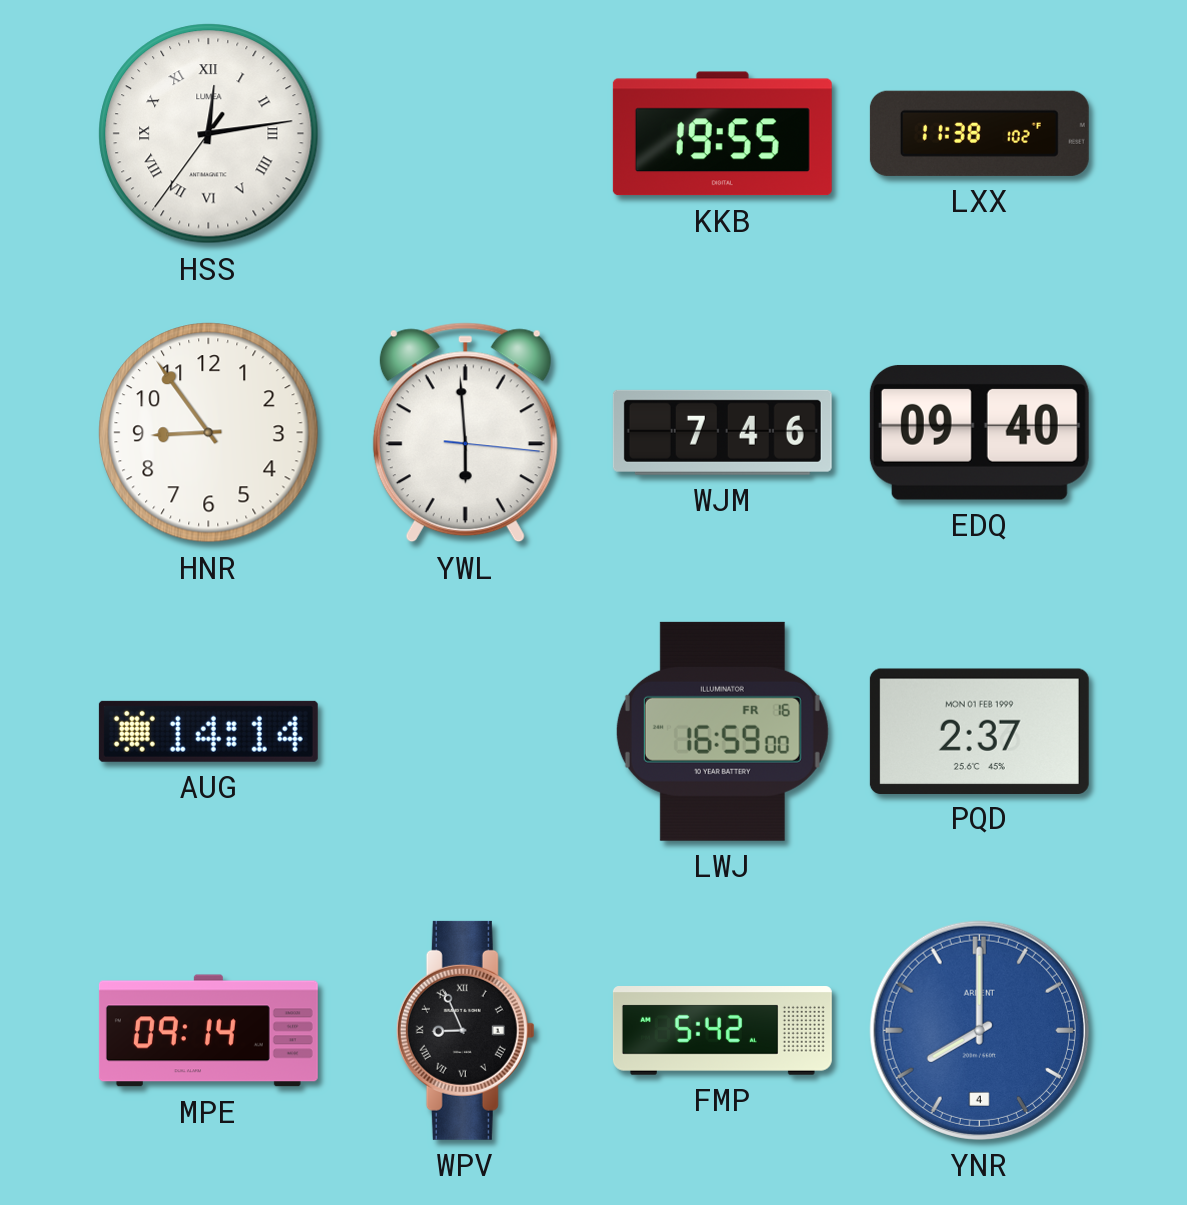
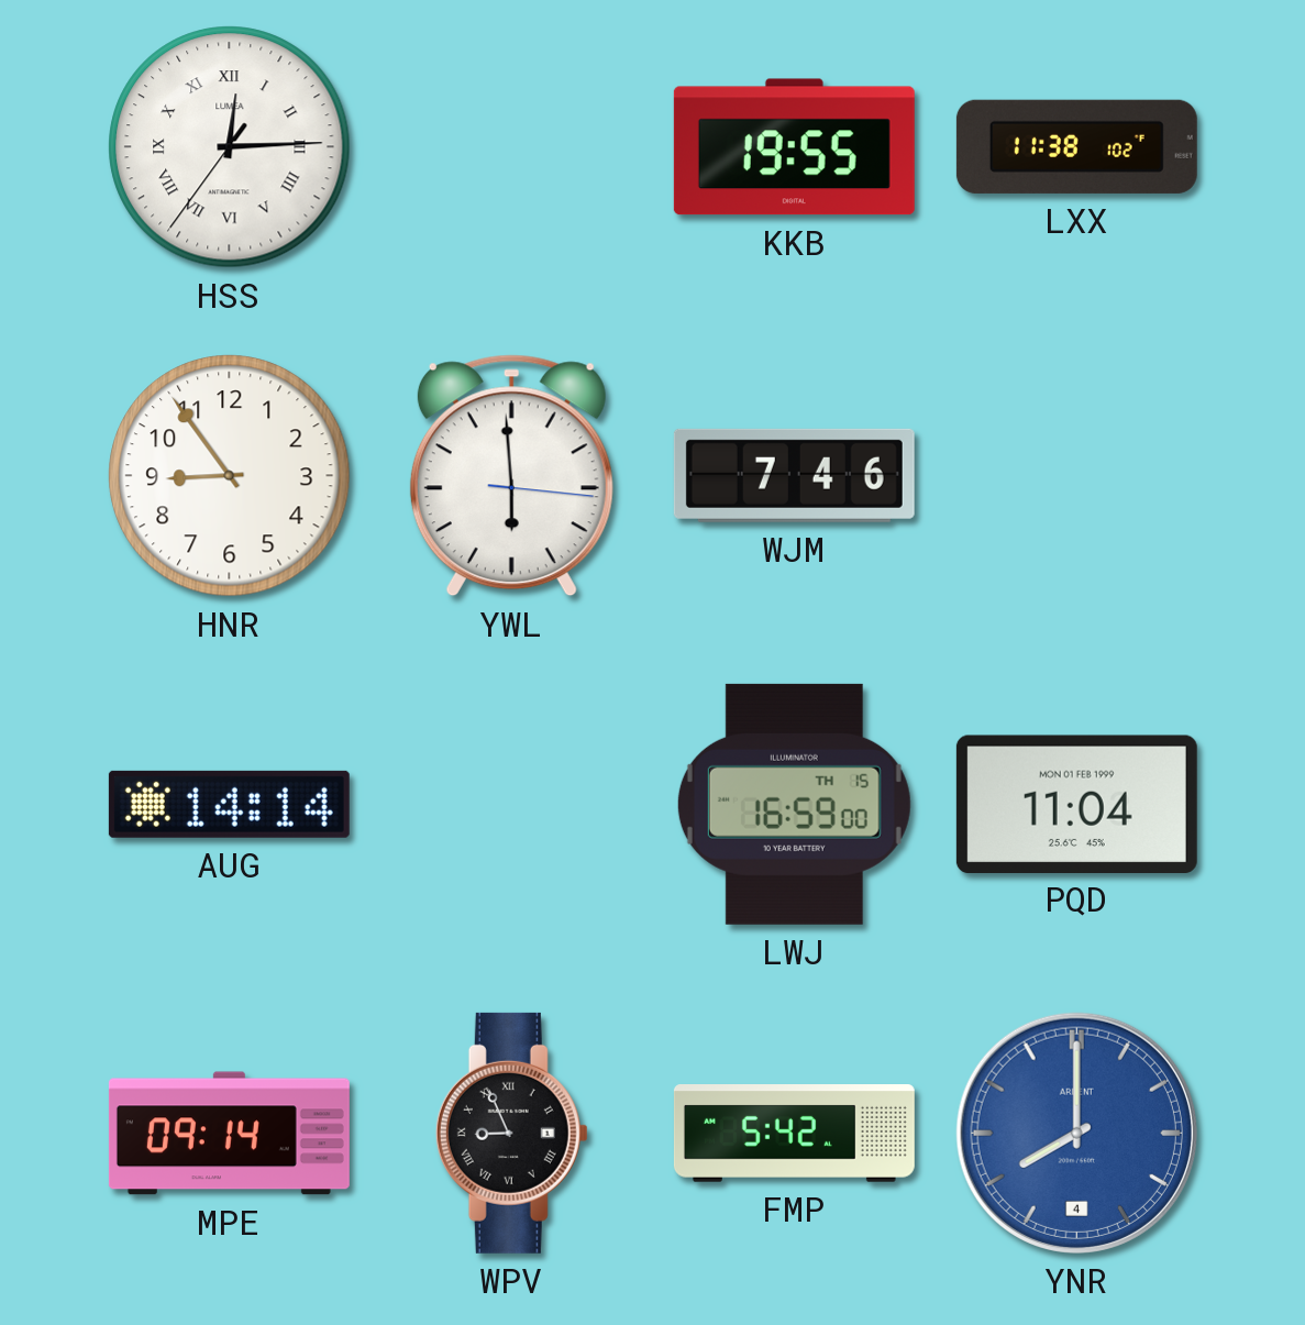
HSS: 12:13 -> 12:14
EDQ: 09:40 -> none
LWJ date: FR 16 -> TH 15
PQD: 2:37 -> 11:04
